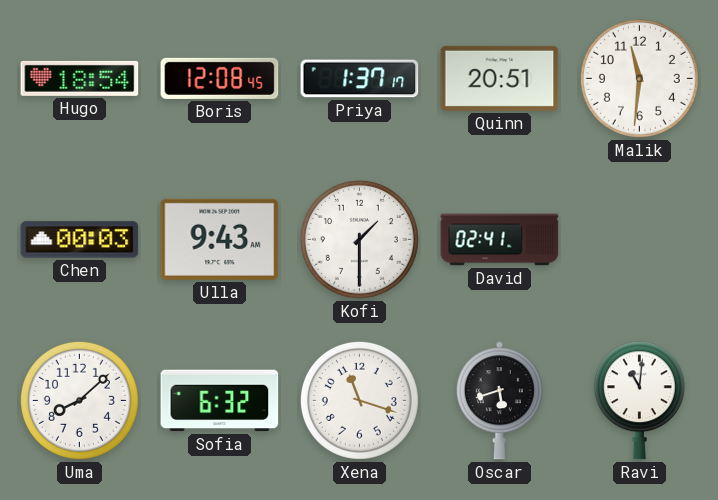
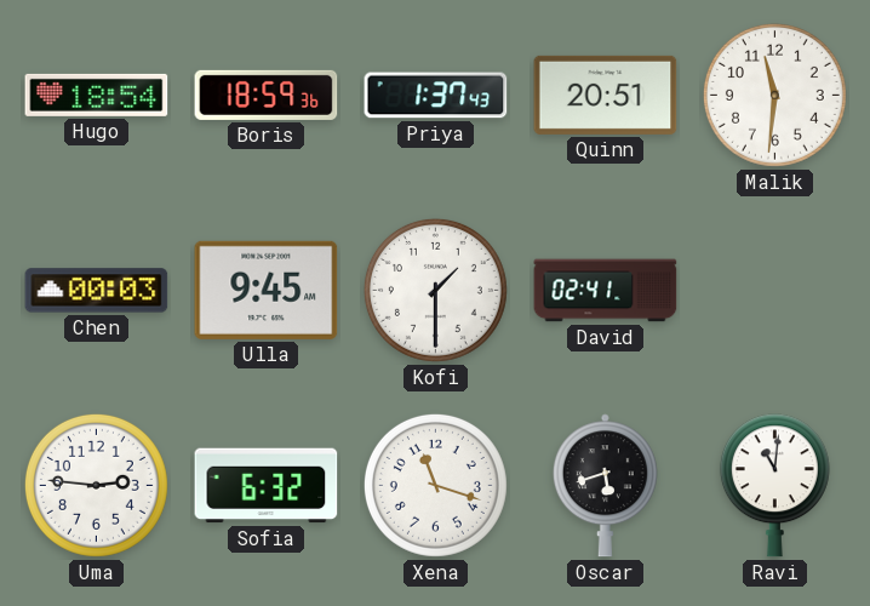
Boris: 12:08 -> 18:59
Priya: 1:37:17 -> 1:37:43
Ulla: 9:43 -> 9:45
Uma: 8:08 -> 2:46
